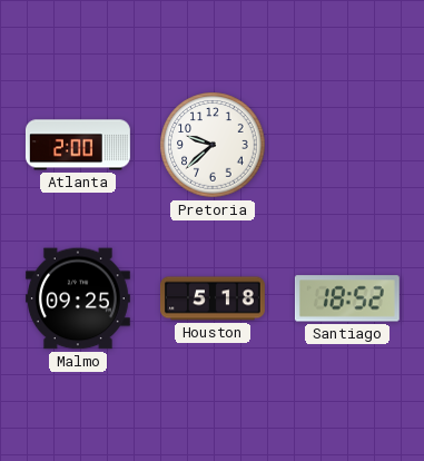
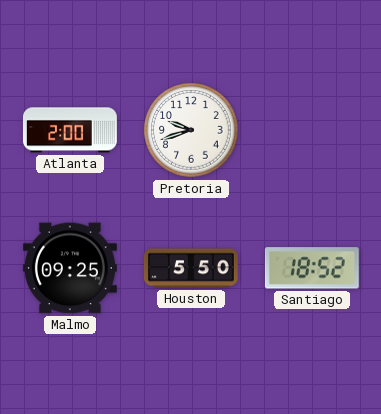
Pretoria: 9:38 -> 9:42
Houston: 5:18 -> 5:50
